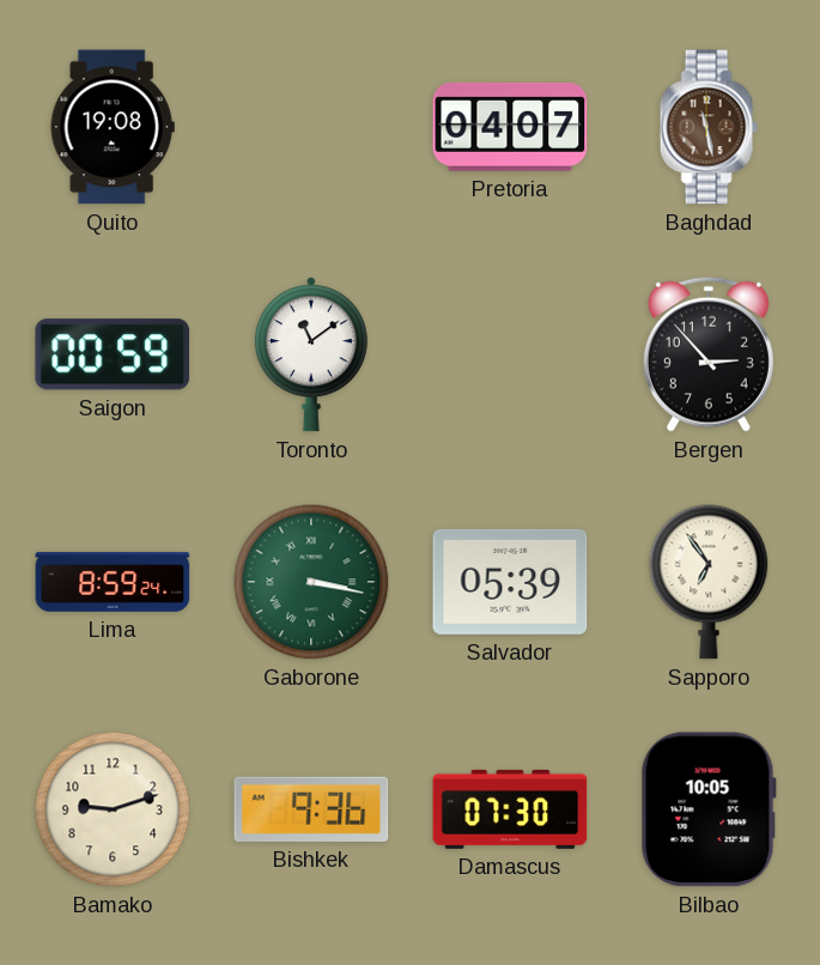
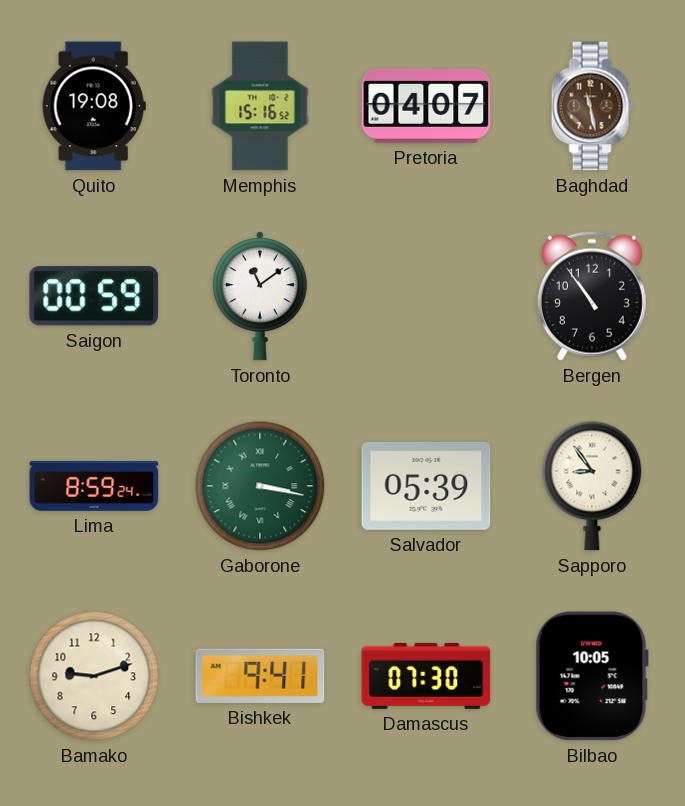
Memphis: none -> 15:16
Bergen: 2:53 -> 10:54
Sapporo: 6:54 -> 8:54
Bishkek: 9:36 -> 9:41
